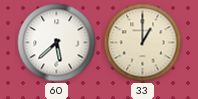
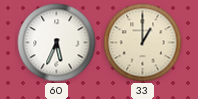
60: 5:38 -> 5:34
